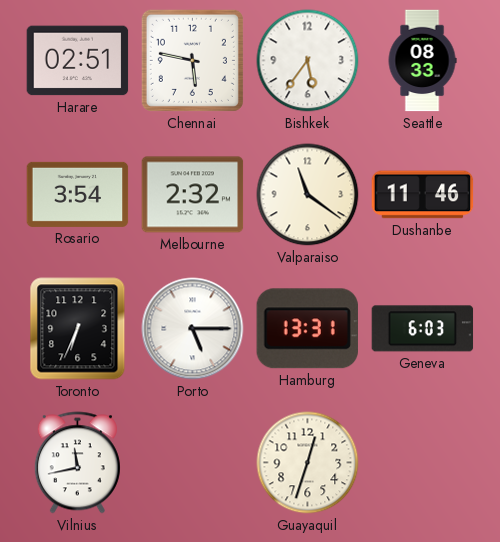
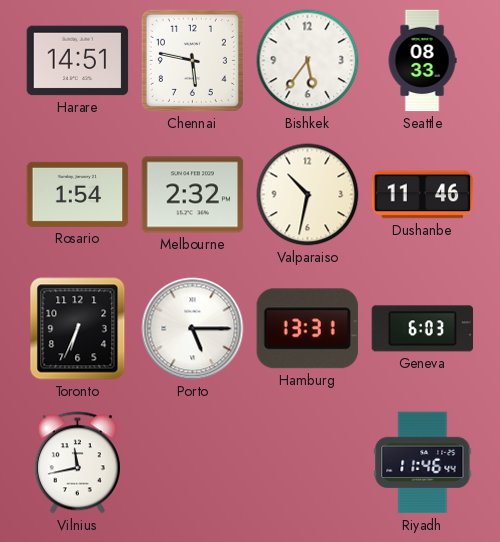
Harare: 02:51 -> 14:51
Rosario: 3:54 -> 1:54
Valparaiso: 11:21 -> 10:32
Guayaquil: 12:33 -> none
Riyadh: none -> 11:46
